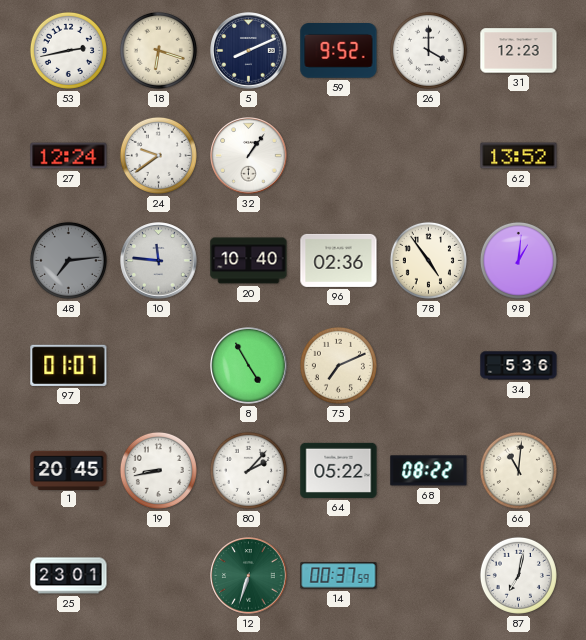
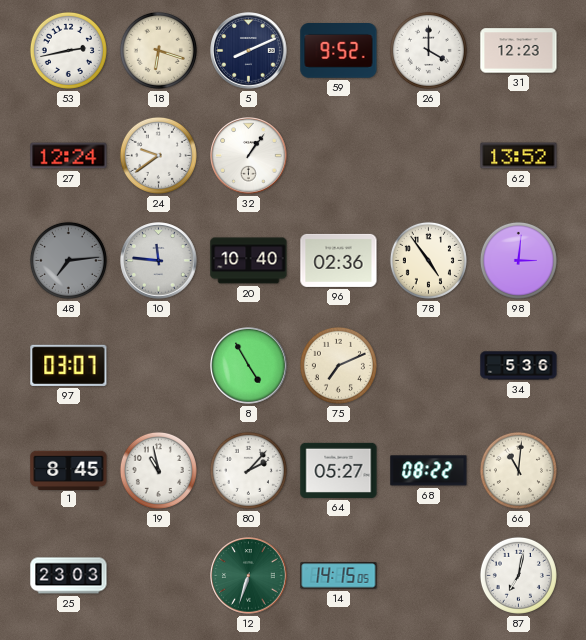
98: 1:01 -> 3:01
97: 01:07 -> 03:07
1: 20:45 -> 8:45
19: 8:43 -> 10:58
64: 05:22 -> 05:27
25: 23:01 -> 23:03
14: 00:37 -> 14:15
